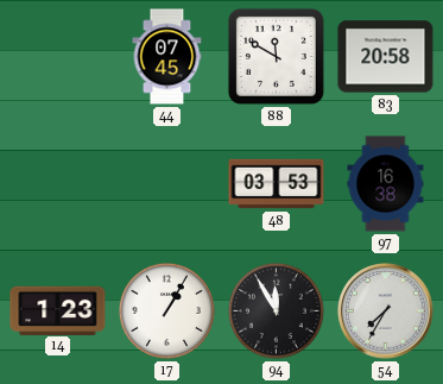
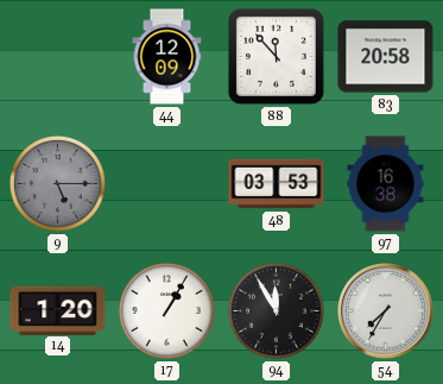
44: 07:45 -> 12:09
88: 11:50 -> 11:53
9: none -> 5:15
14: 1:23 -> 1:20
